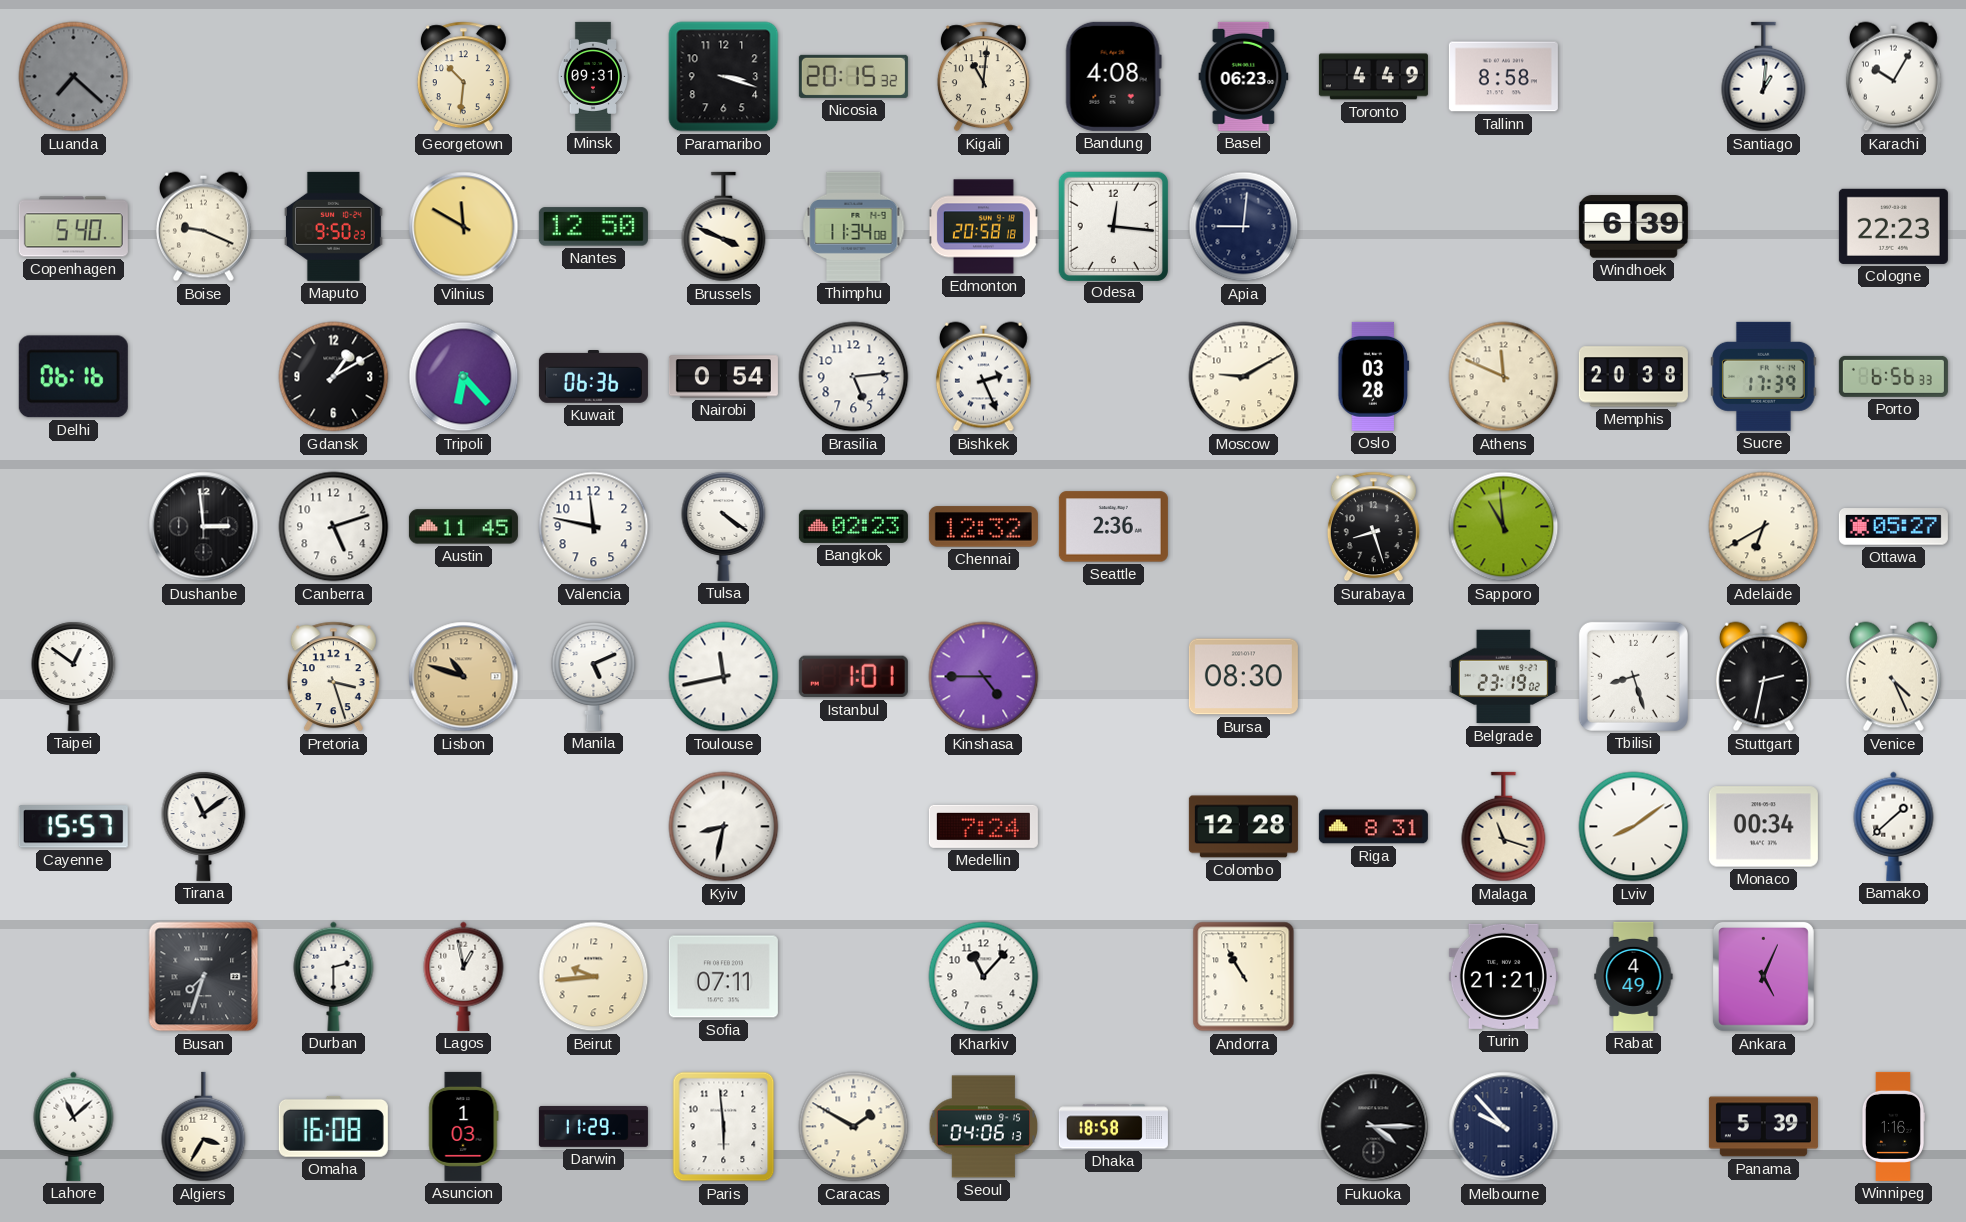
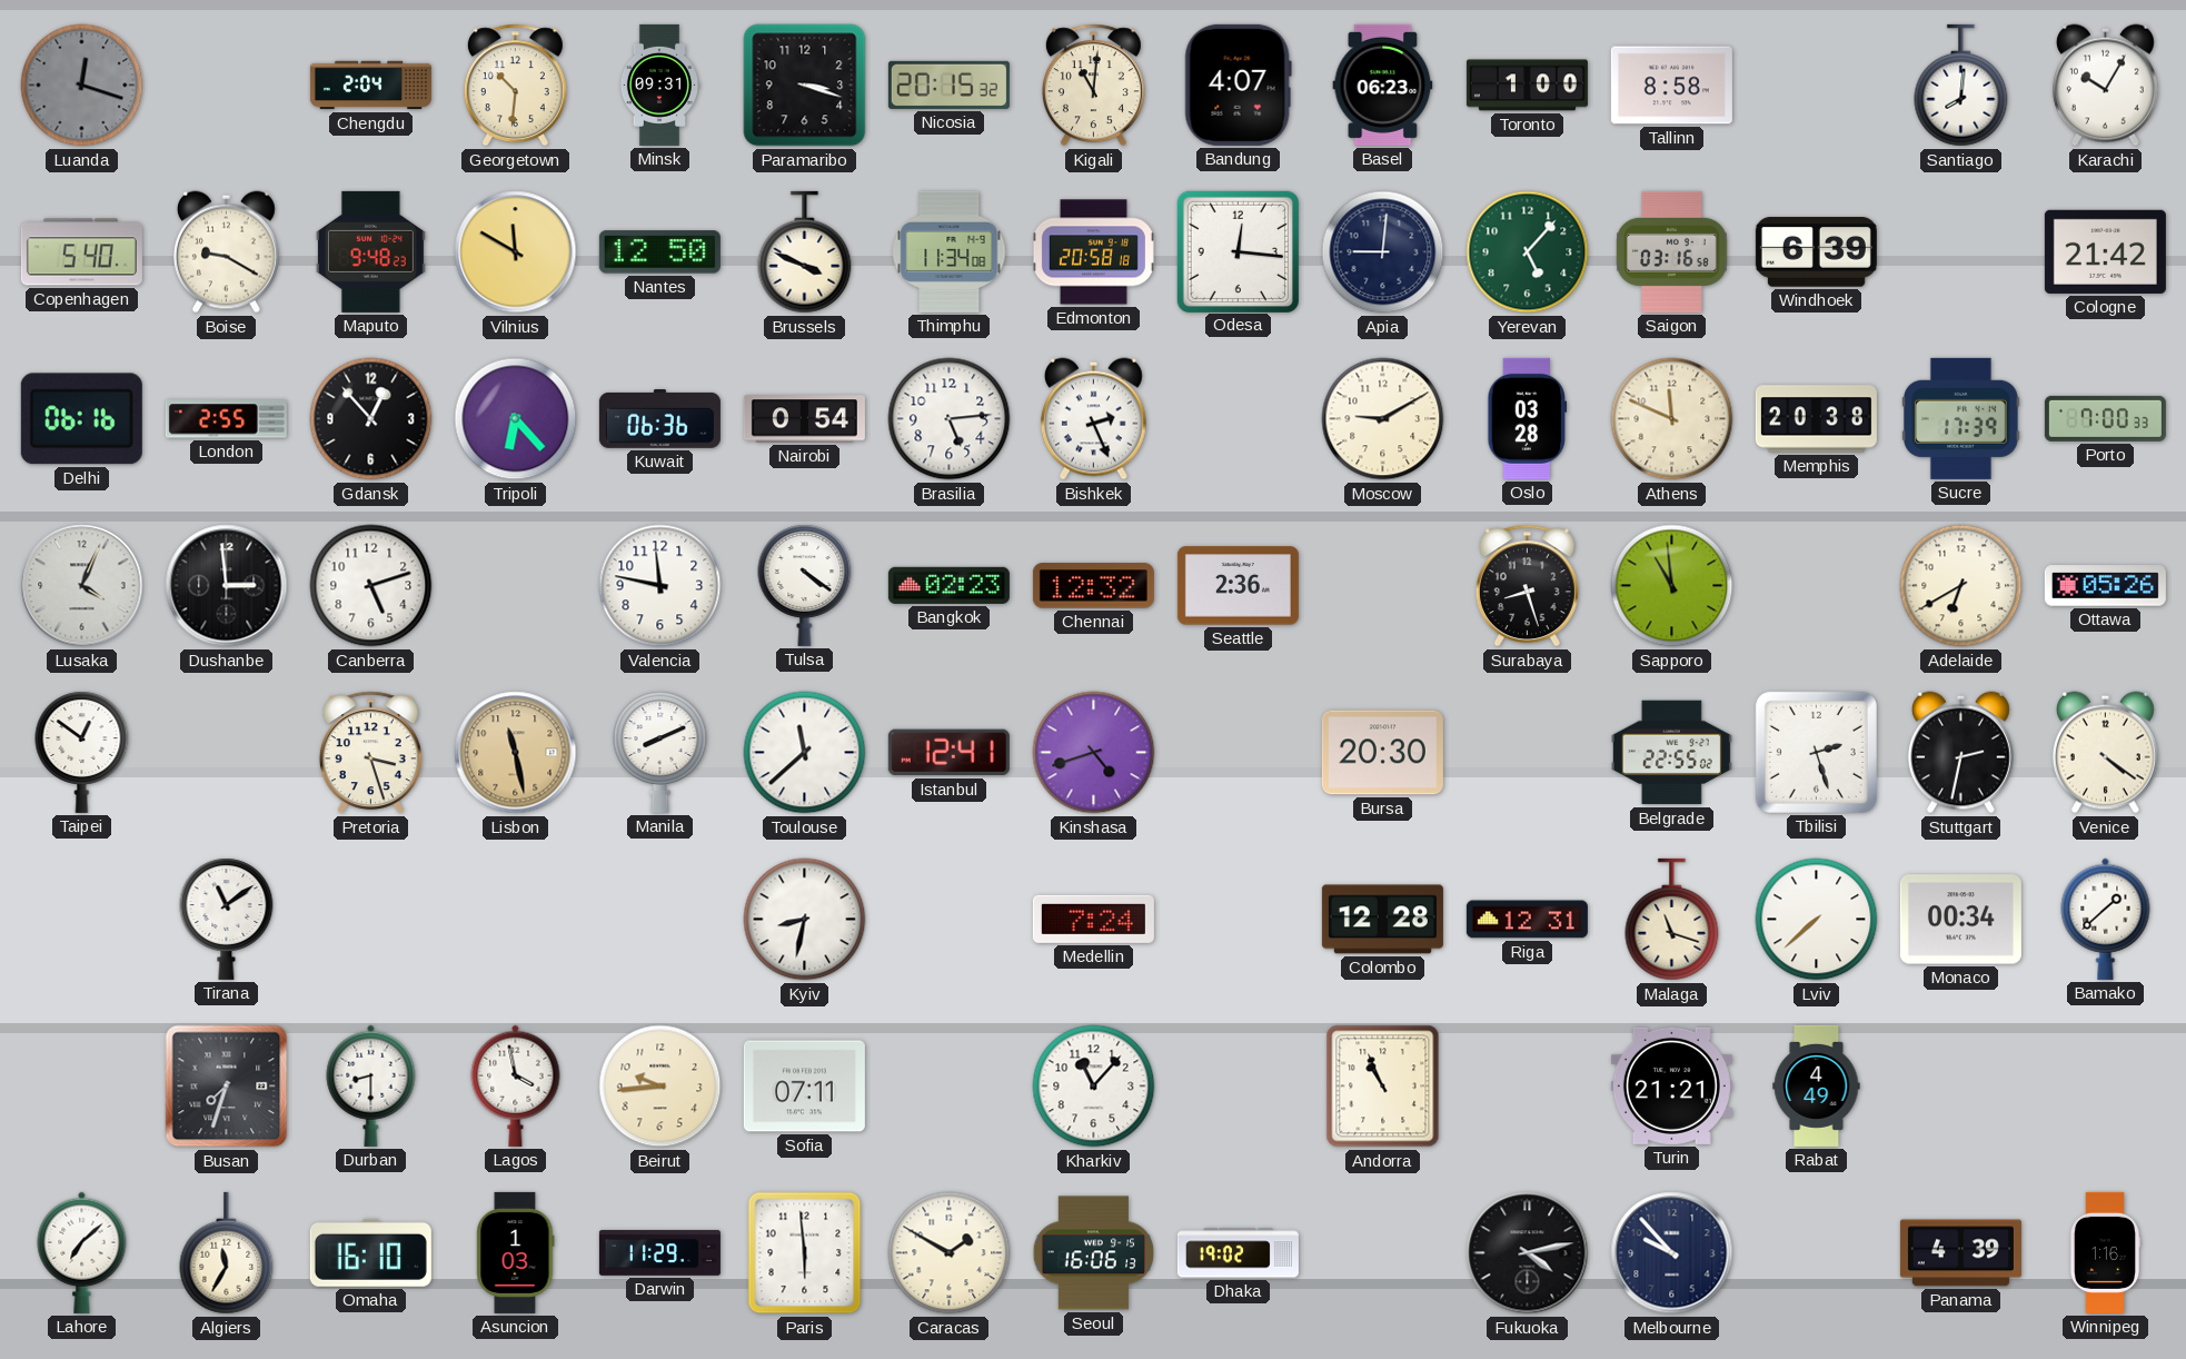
Luanda: 7:22 -> 12:18
Chengdu: none -> 2:04
Bandung: 4:08 -> 4:07
Toronto: 4:49 -> 1:00
Santiago: 1:01 -> 8:01
Boise: 9:19 -> 9:20
Maputo: 9:50 -> 9:48
Yerevan: none -> 5:07
Saigon: none -> 03:16
Cologne: 22:23 -> 21:42
London: none -> 2:55
Gdansk: 1:10 -> 12:53
Porto: 6:56 -> 7:00
Lusaka: none -> 4:04
Austin: 11:45 -> none
Ottawa: 05:27 -> 05:26
Lisbon: 10:48 -> 11:28
Manila: 5:11 -> 8:11
Toulouse: 11:43 -> 11:38
Istanbul: 1:01 -> 12:41
Kinshasa: 4:45 -> 4:42
Bursa: 08:30 -> 20:30
Belgrade: 23:19 -> 22:55
Tbilisi: 8:27 -> 2:27
Venice: 4:26 -> 4:21
Cayenne: 15:57 -> none
Riga: 8:31 -> 12:31
Lviv: 8:09 -> 7:38
Durban: 2:30 -> 8:30
Lagos: 12:58 -> 3:58
Andorra: 10:55 -> 10:56
Ankara: 5:04 -> none
Lahore: 11:08 -> 7:08
Algiers: 3:35 -> 11:35
Omaha: 16:08 -> 16:10
Seoul: 04:06 -> 16:06
Dhaka: 18:58 -> 19:02
Fukuoka: 4:15 -> 4:13
Panama: 5:39 -> 4:39
